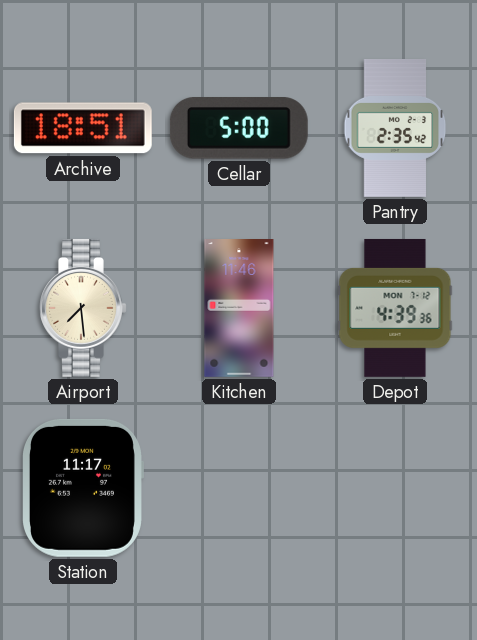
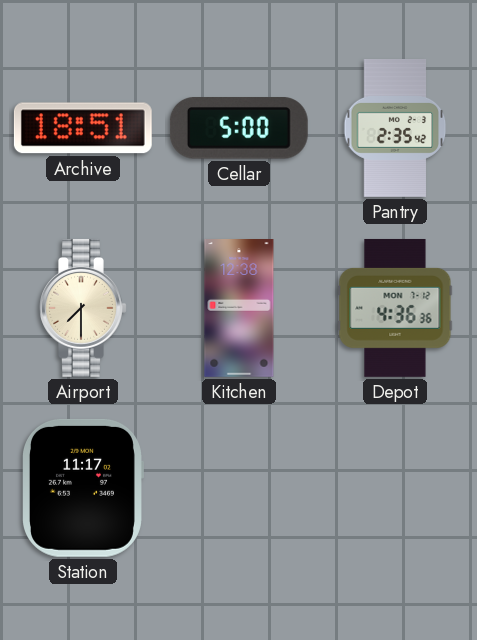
Airport: 7:29 -> 7:30
Kitchen: 11:46 -> 12:38
Depot: 4:39 -> 4:36
